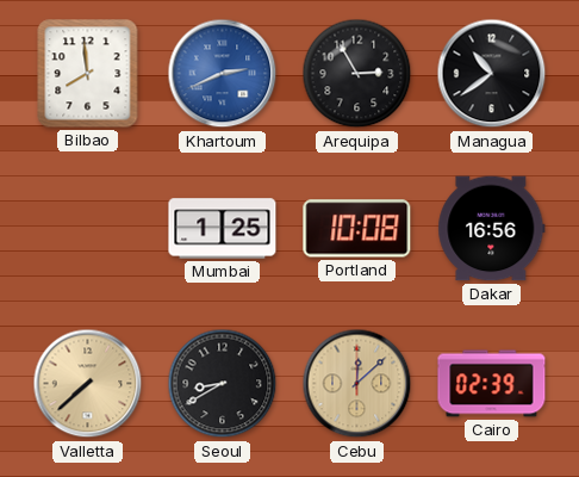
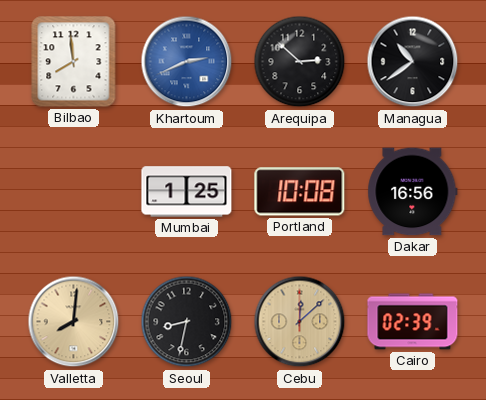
Arequipa: 2:55 -> 2:52
Valletta: 7:38 -> 8:01
Seoul: 8:40 -> 8:32
